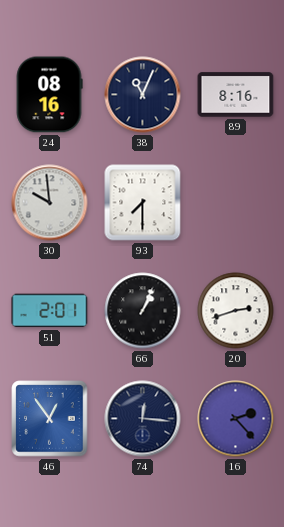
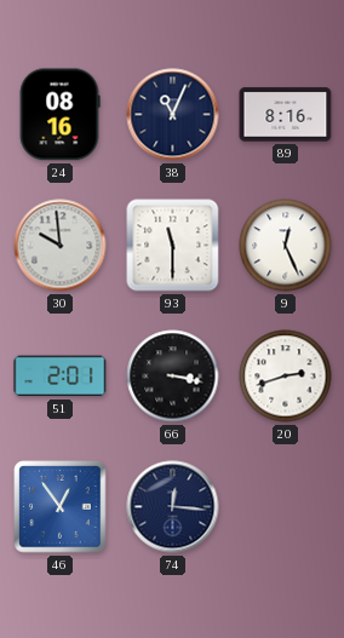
93: 7:30 -> 11:30
9: none -> 12:26
66: 1:04 -> 3:17
16: 2:23 -> none
